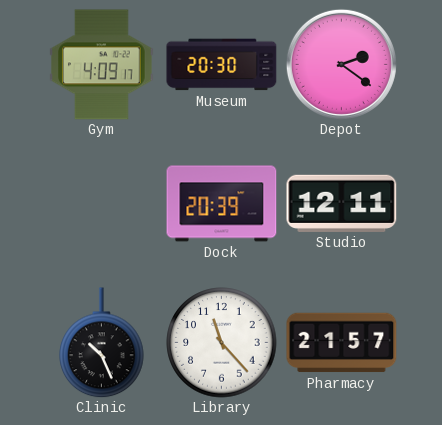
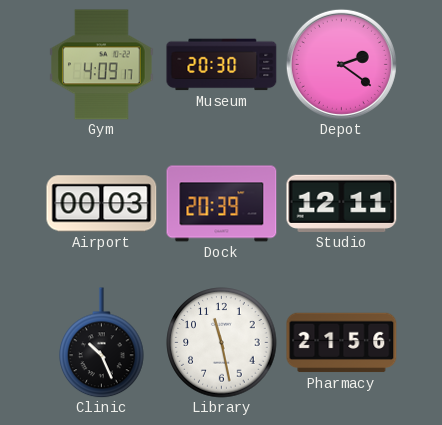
Airport: none -> 00:03
Library: 11:23 -> 11:28
Pharmacy: 21:57 -> 21:56
